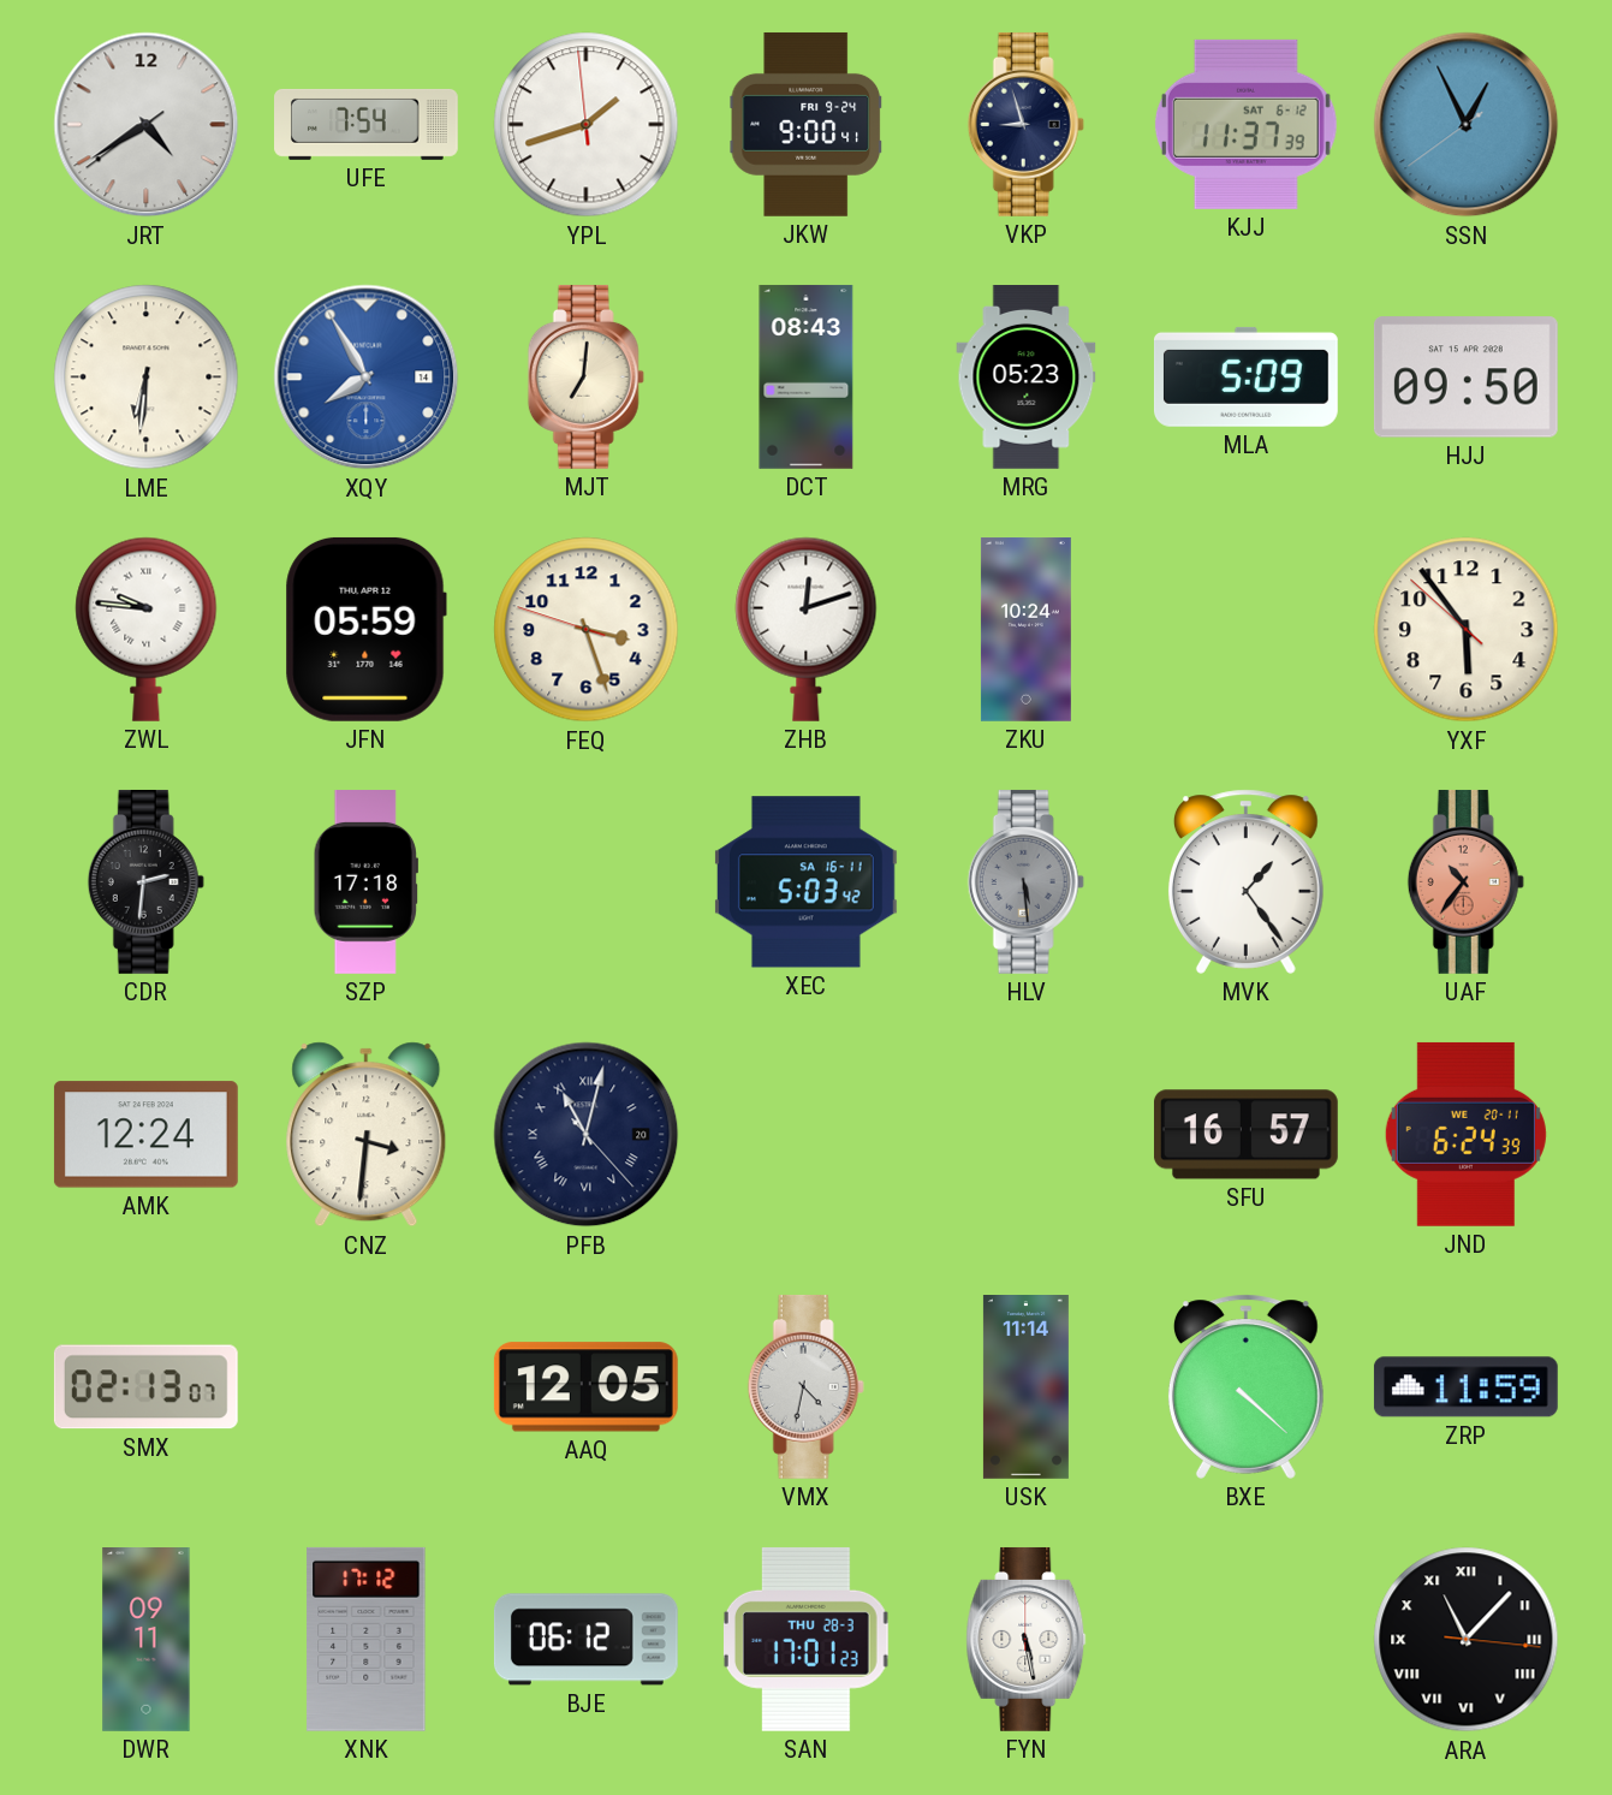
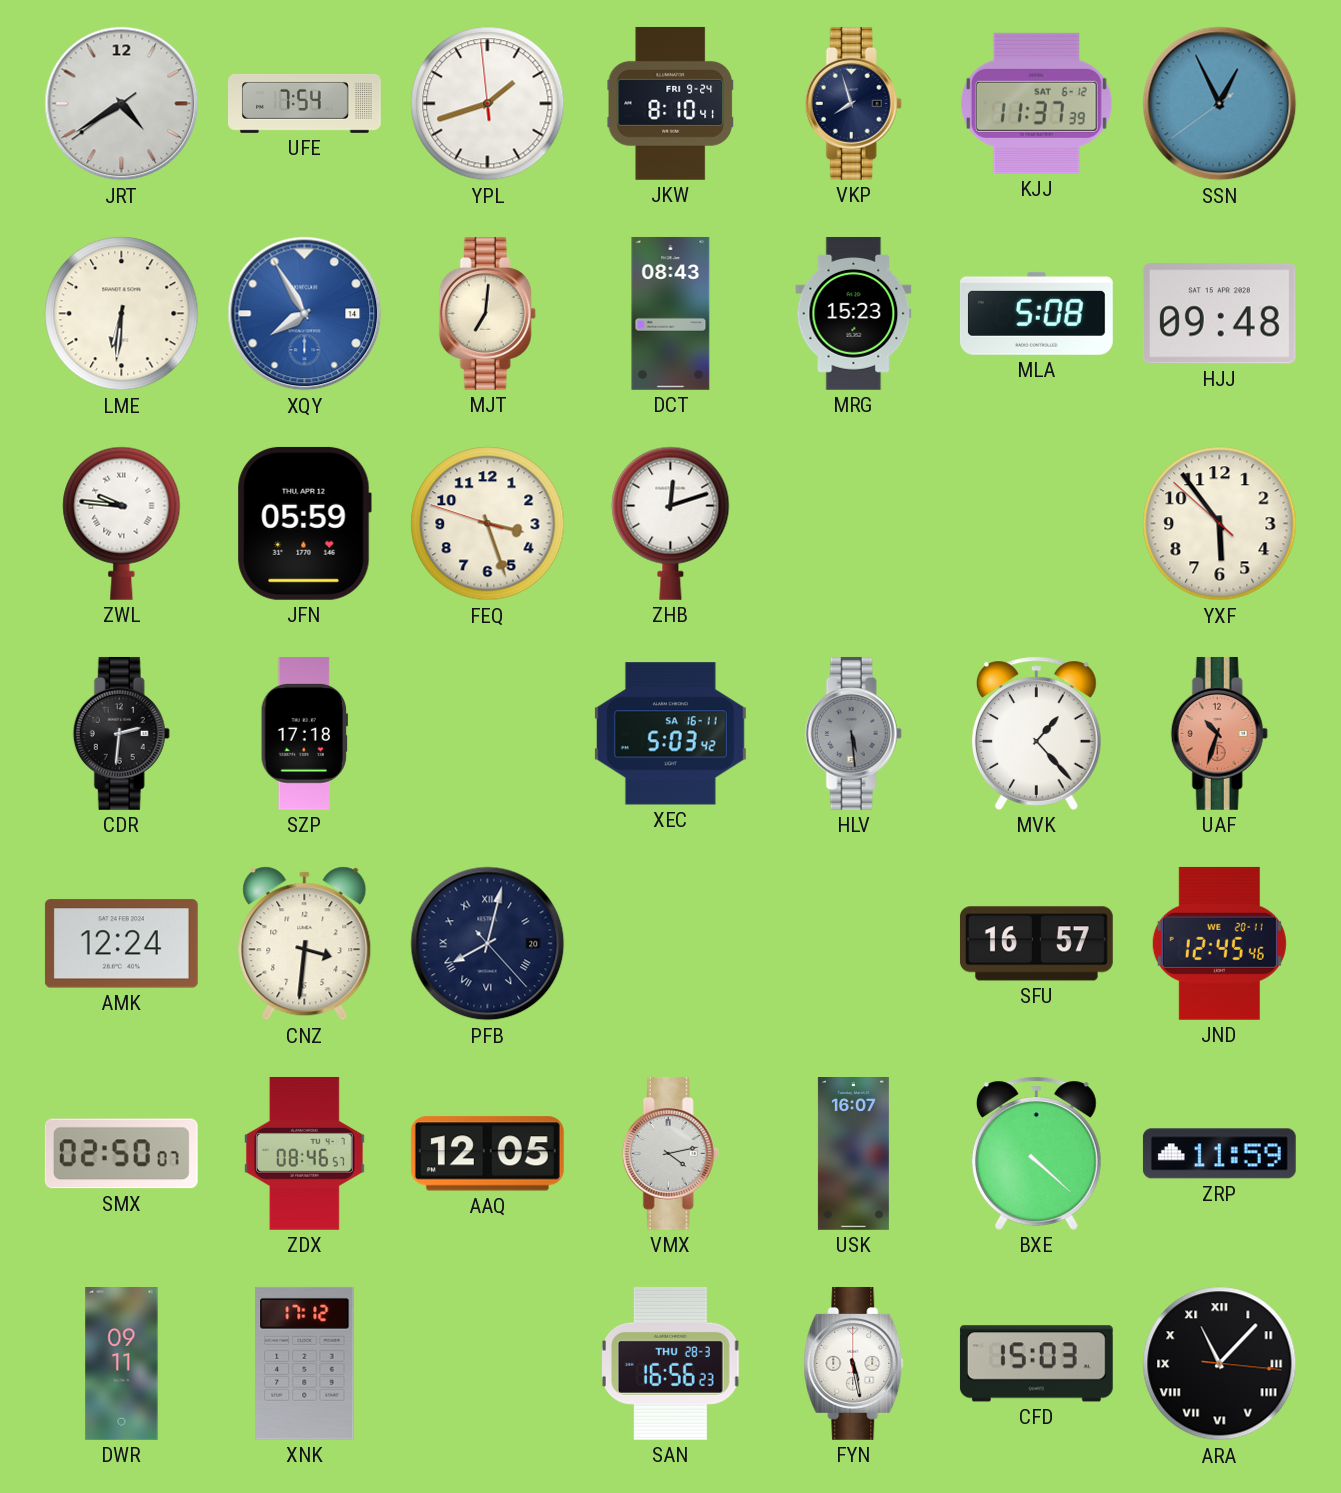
JKW: 9:00 -> 8:10
VKP: 8:57 -> 7:57
MRG: 05:23 -> 15:23
MLA: 5:09 -> 5:08
HJJ: 09:50 -> 09:48
ZKU: 10:24 -> none
MVK: 1:24 -> 1:23
UAF: 10:36 -> 10:33
PFB: 11:02 -> 8:02
JND: 6:24 -> 12:45
SMX: 02:13 -> 02:50
ZDX: none -> 08:46
VMX: 4:32 -> 4:13
USK: 11:14 -> 16:07
BJE: 06:12 -> none
SAN: 17:01 -> 16:56
CFD: none -> 15:03
